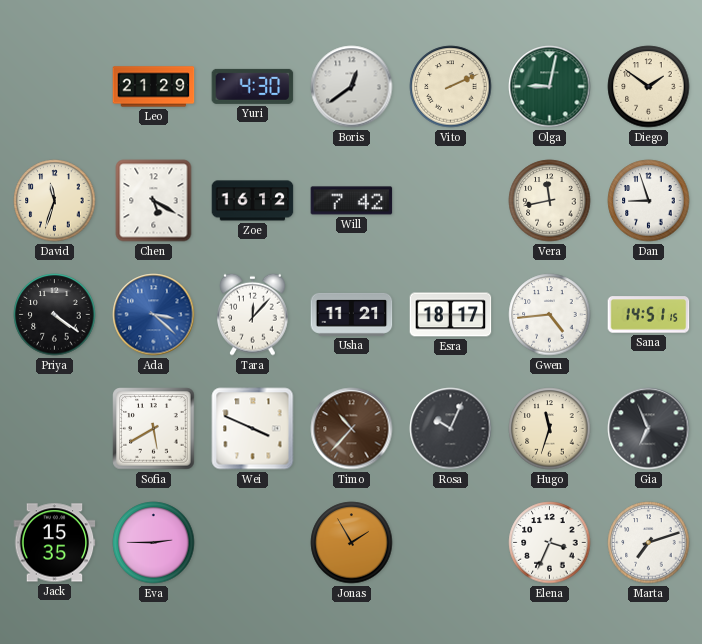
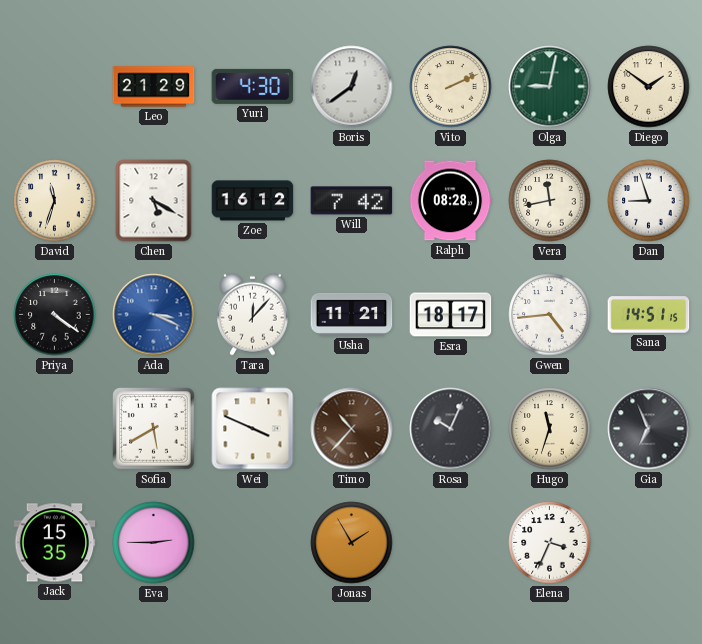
Ralph: none -> 08:28
Ada: 3:22 -> 3:19
Marta: 7:12 -> none
